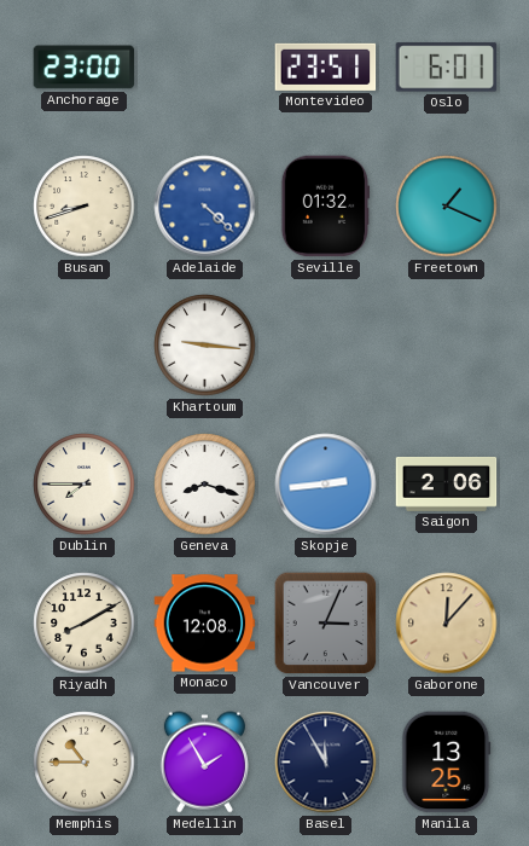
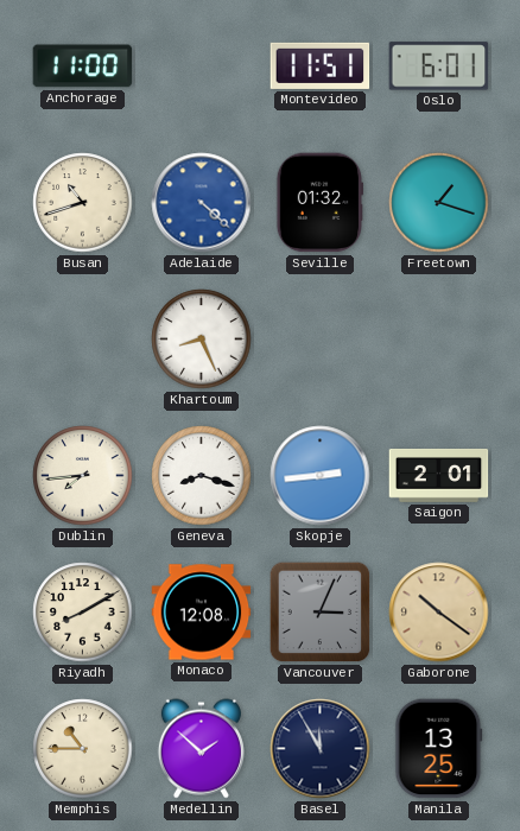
Anchorage: 23:00 -> 11:00
Montevideo: 23:51 -> 11:51
Busan: 8:42 -> 10:42
Freetown: 1:19 -> 1:18
Khartoum: 9:16 -> 8:26
Dublin: 7:45 -> 7:44
Saigon: 2:06 -> 2:01
Gaborone: 12:07 -> 10:21
Medellin: 1:55 -> 1:52
